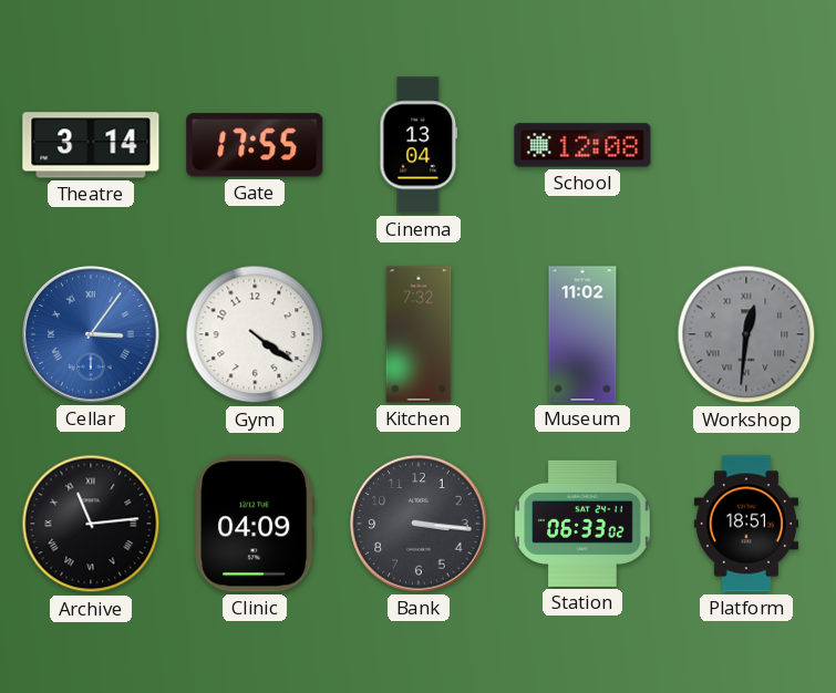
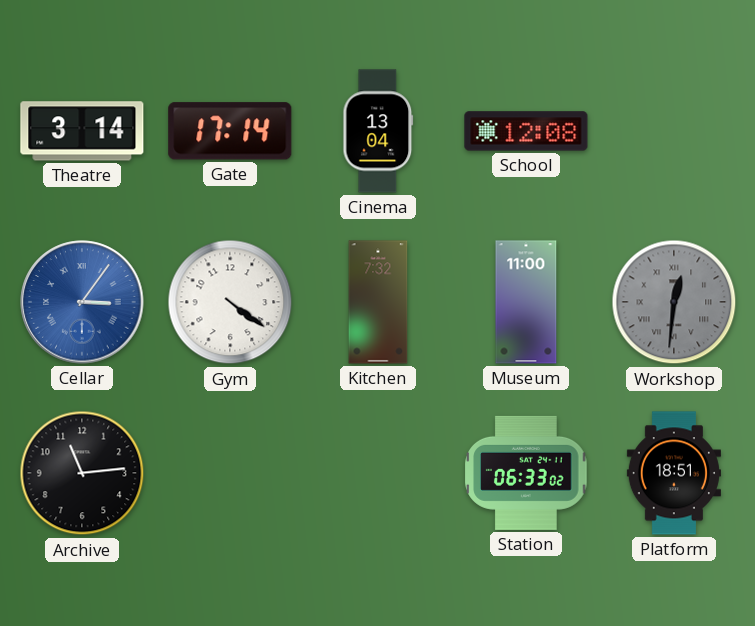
Gate: 17:55 -> 17:14
Museum: 11:02 -> 11:00
Archive numerals: Roman -> Arabic
Clinic: 04:09 -> none
Bank: 3:16 -> none
